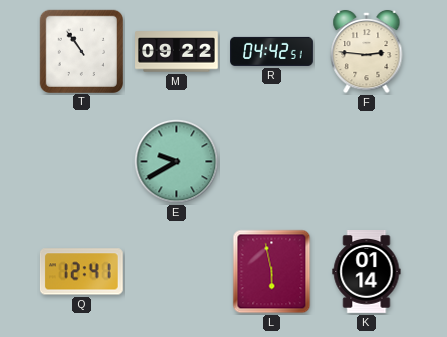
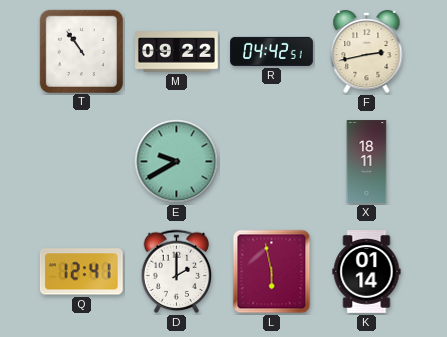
F: 2:46 -> 2:43
X: none -> 18:11
D: none -> 2:00
